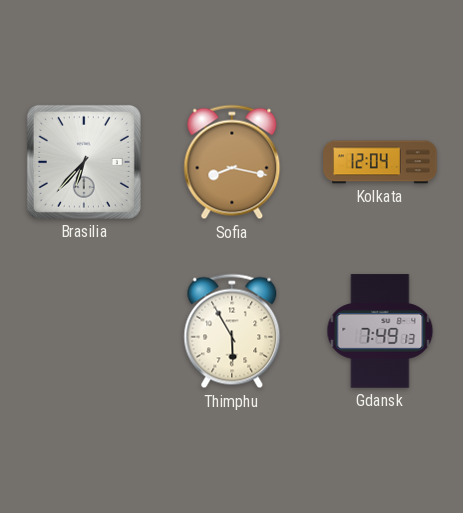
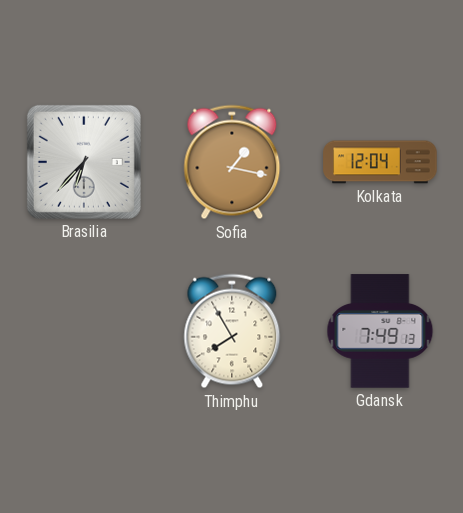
Sofia: 8:17 -> 1:17
Thimphu: 5:55 -> 7:55
